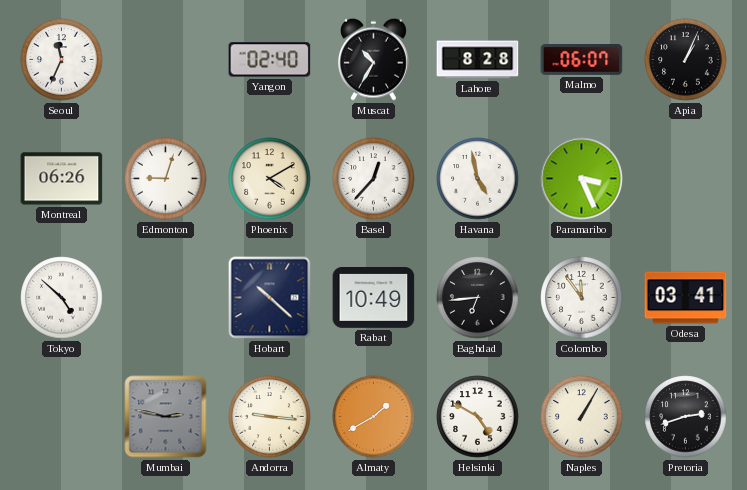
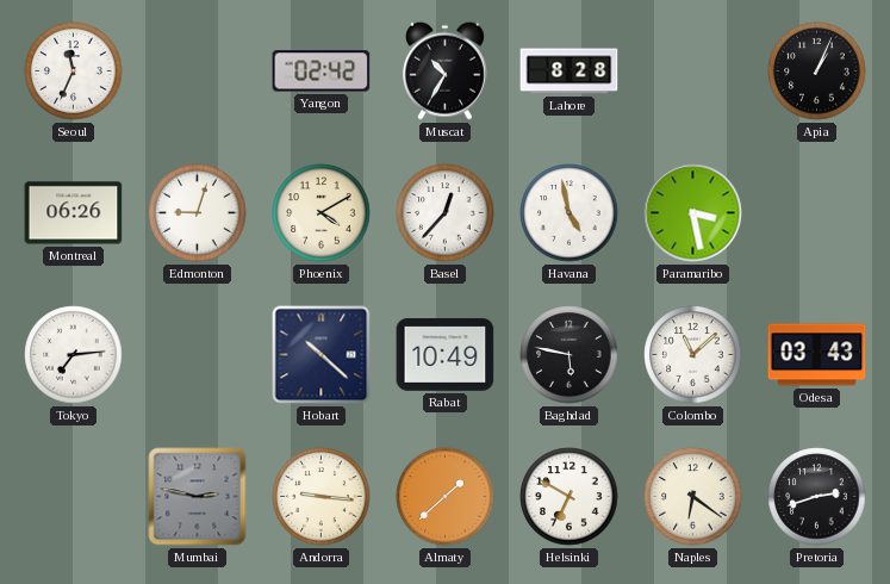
Yangon: 02:40 -> 02:42
Malmo: 06:07 -> none
Paramaribo: 3:26 -> 3:28
Tokyo: 4:52 -> 7:14
Baghdad: 6:44 -> 5:47
Colombo: 11:54 -> 11:08
Odesa: 03:41 -> 03:43
Almaty: 1:40 -> 1:38
Helsinki: 4:50 -> 6:50
Naples: 1:05 -> 6:21
